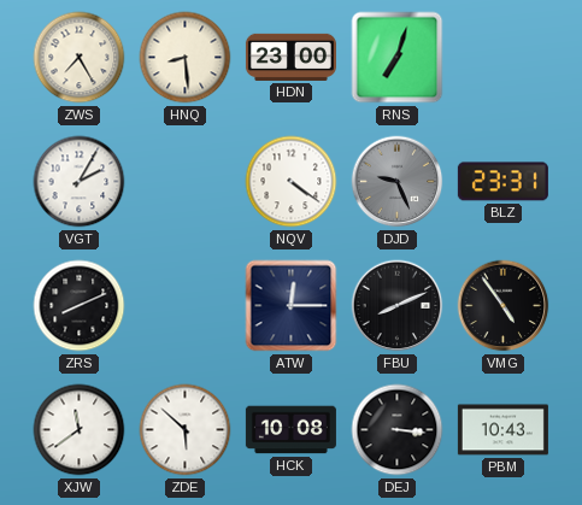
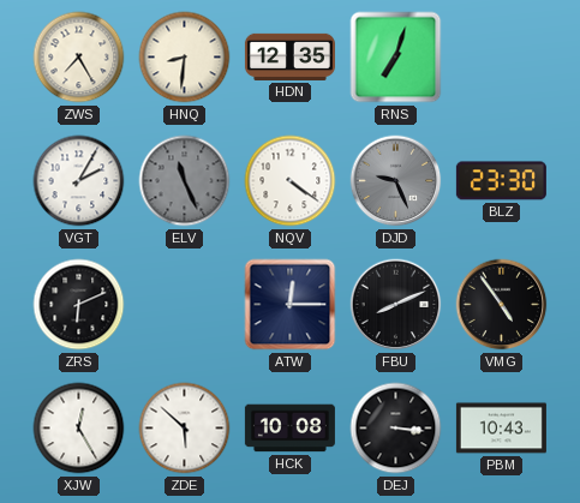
HNQ: 8:29 -> 8:31
HDN: 23:00 -> 12:35
ELV: none -> 11:26
BLZ: 23:31 -> 23:30
ZRS: 8:11 -> 6:11
XJW: 11:39 -> 12:25
